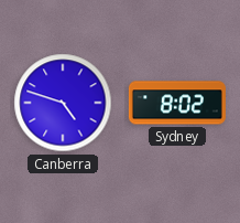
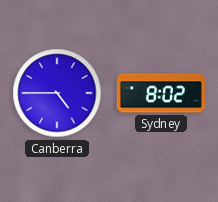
Canberra: 4:48 -> 4:45
